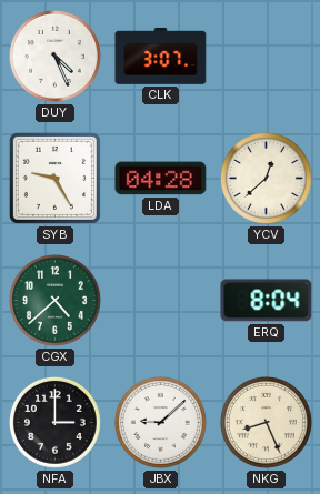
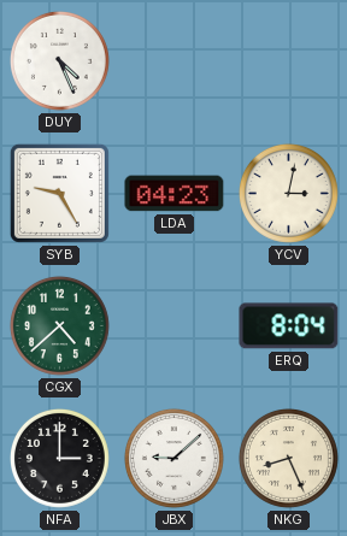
CLK: 3:07 -> none
LDA: 04:28 -> 04:23
YCV: 12:38 -> 3:02
